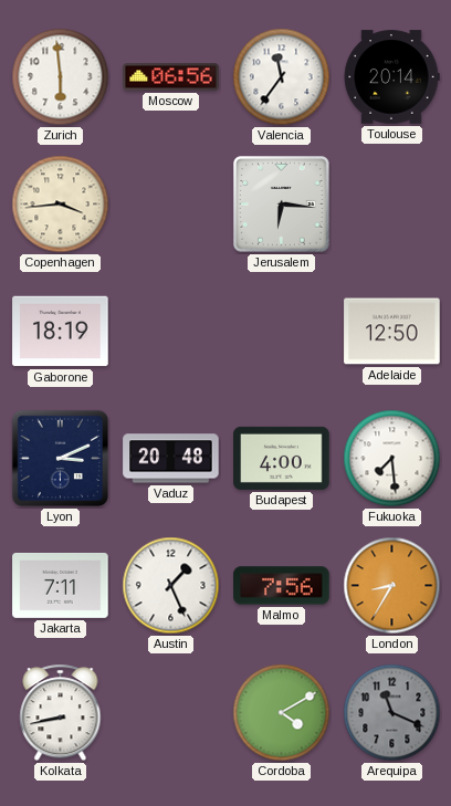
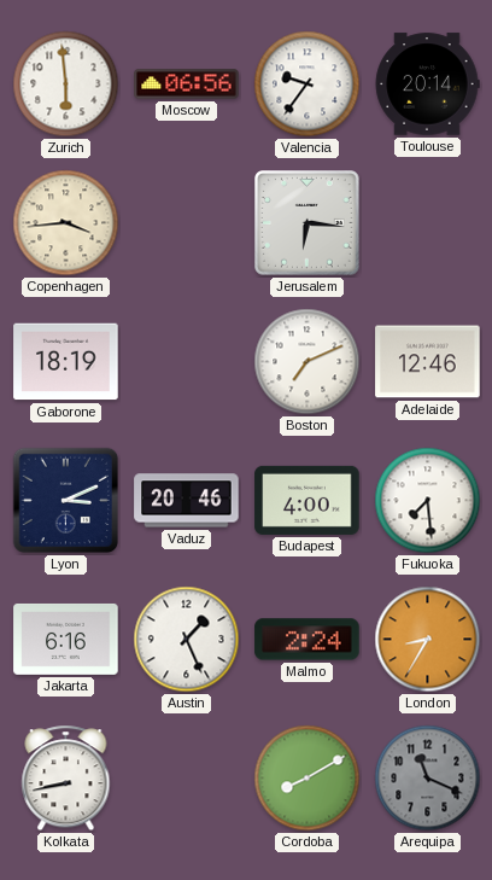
Valencia: 11:36 -> 9:36
Boston: none -> 7:11
Adelaide: 12:50 -> 12:46
Vaduz: 20:48 -> 20:46
Jakarta: 7:11 -> 6:16
Malmo: 7:56 -> 2:24
Cordoba: 4:10 -> 8:10
